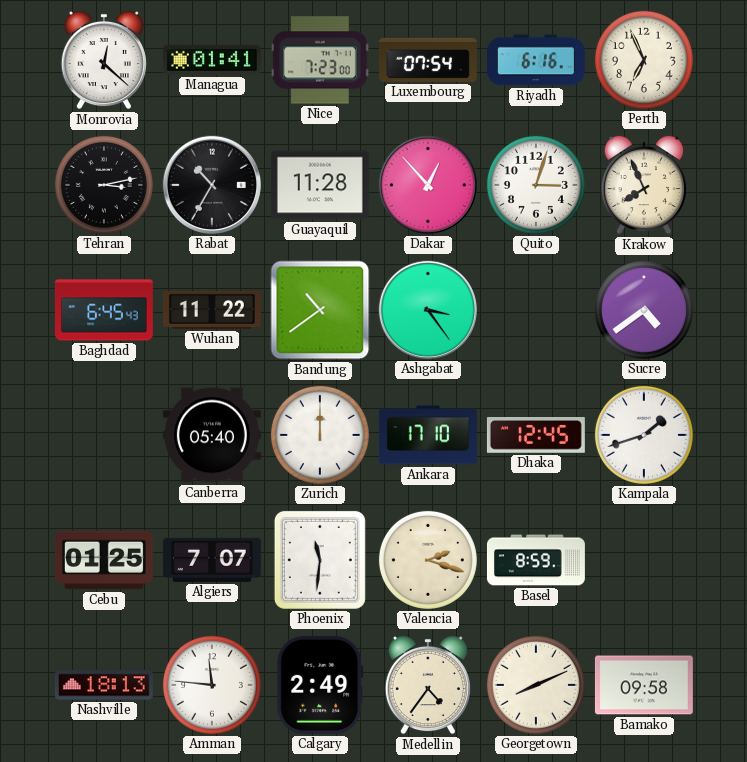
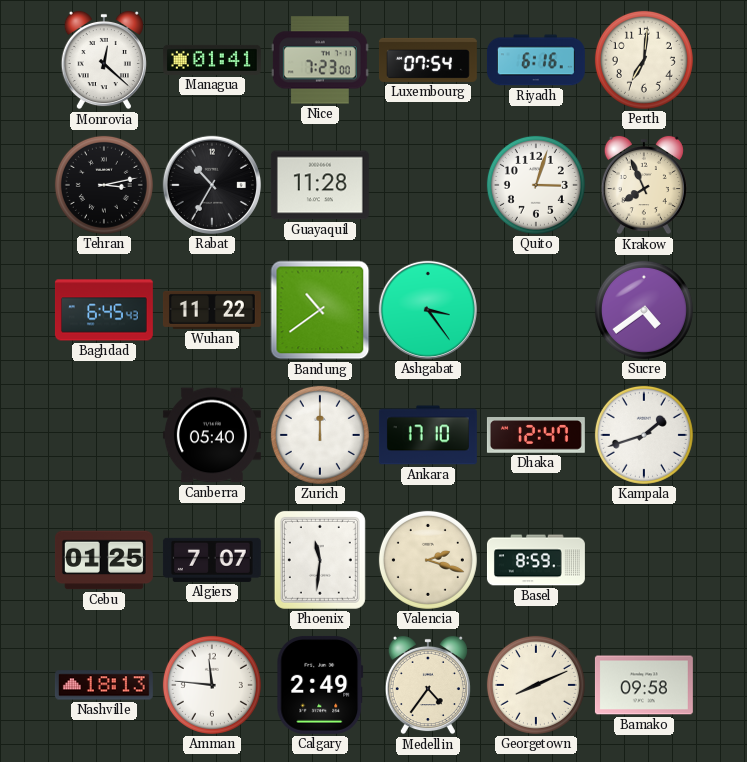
Perth: 6:56 -> 7:01
Dakar: 12:53 -> none
Dhaka: 12:45 -> 12:47
